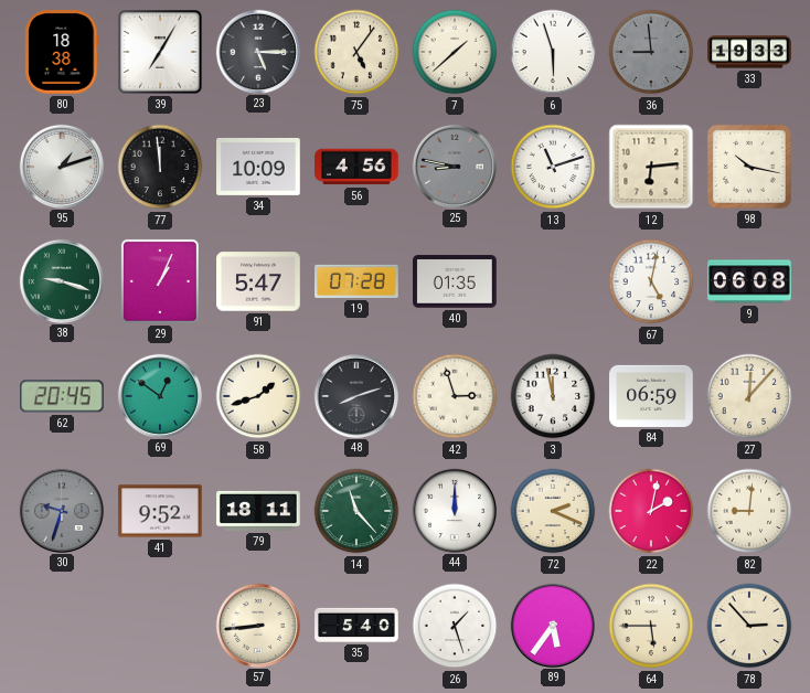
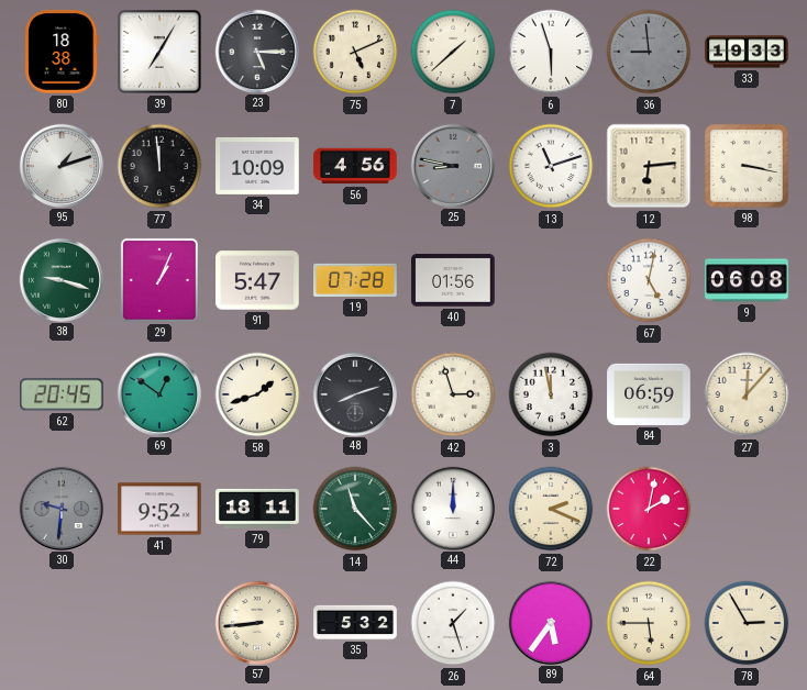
75: 5:06 -> 5:11
98: 10:17 -> 3:17
40: 01:35 -> 01:56
30: 9:33 -> 9:31
82: 9:01 -> none
35: 5:40 -> 5:32
78: 2:53 -> 2:55
